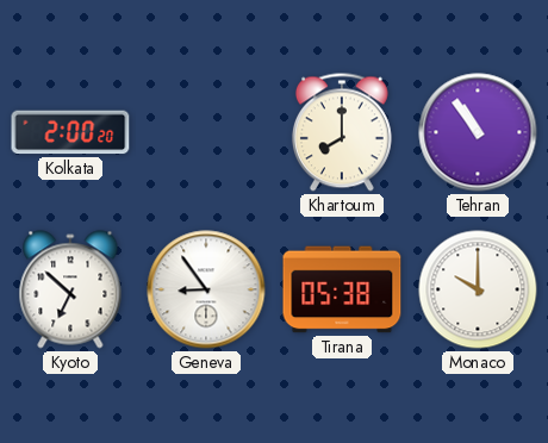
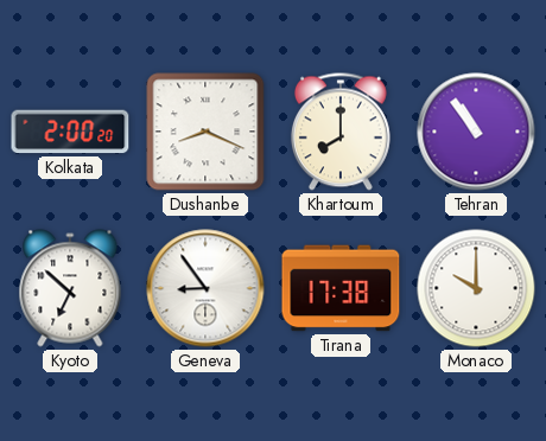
Dushanbe: none -> 8:19
Tirana: 05:38 -> 17:38
